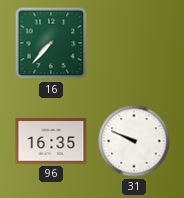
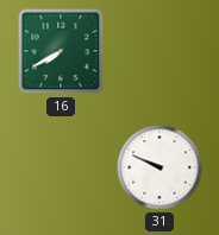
16: 7:37 -> 7:40
96: 16:35 -> none
